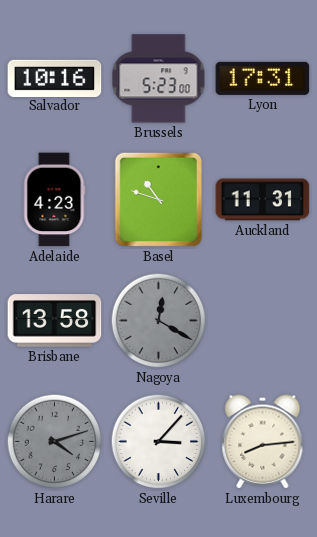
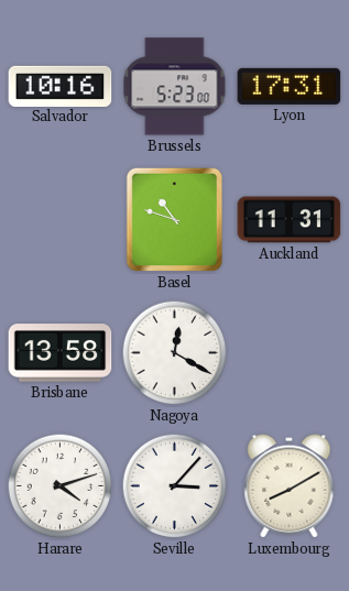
Adelaide: 4:23 -> none
Nagoya dial: grey -> white
Harare dial: grey -> white
Luxembourg: 8:14 -> 8:10
